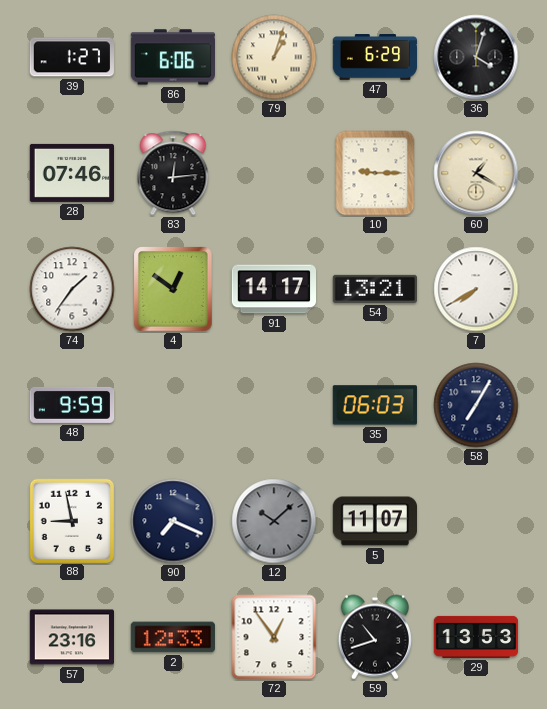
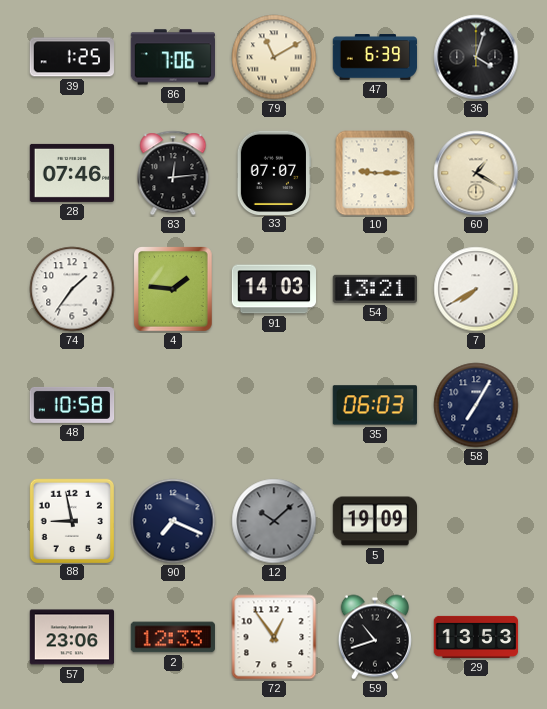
39: 1:27 -> 1:25
86: 6:06 -> 7:06
79: 1:03 -> 11:10
47: 6:29 -> 6:39
33: none -> 07:07
4: 12:51 -> 1:46
91: 14:17 -> 14:03
48: 9:59 -> 10:58
5: 11:07 -> 19:09
57: 23:16 -> 23:06
